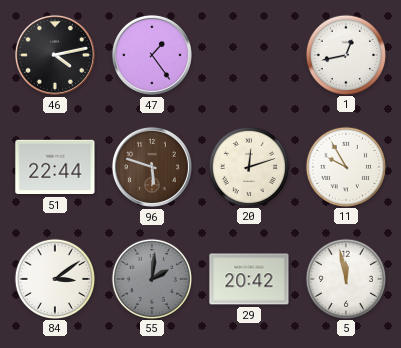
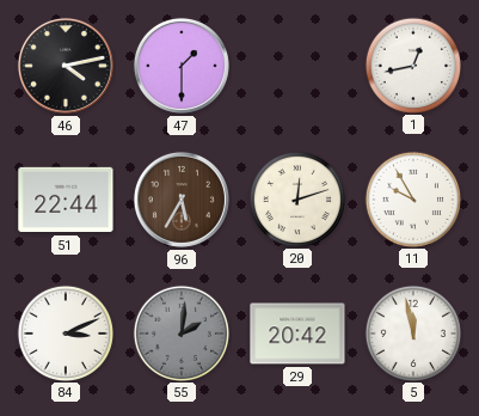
47: 1:24 -> 1:30
96: 5:48 -> 5:35
84: 3:09 -> 3:11
